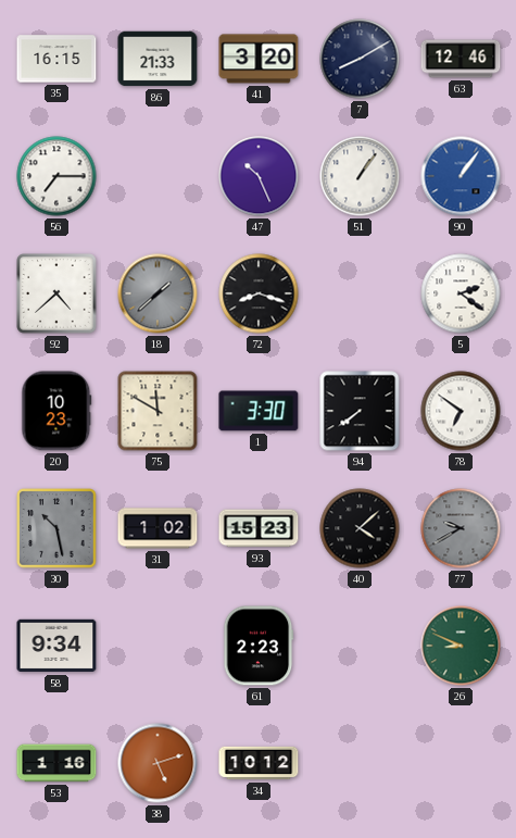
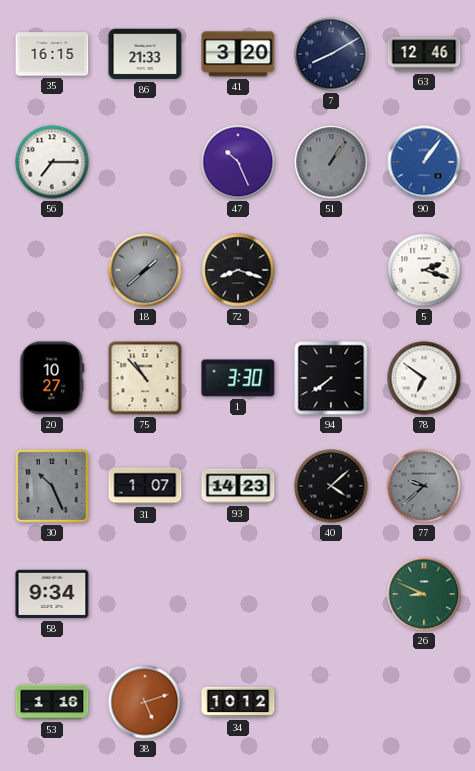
51 dial: white -> grey
92: 4:38 -> none
5: 2:21 -> 2:18
20: 10:23 -> 10:27
75: 11:50 -> 10:53
30: 10:28 -> 10:26
31: 1:02 -> 1:07
93: 15:23 -> 14:23
77: 9:40 -> 9:38
61: 2:23 -> none
